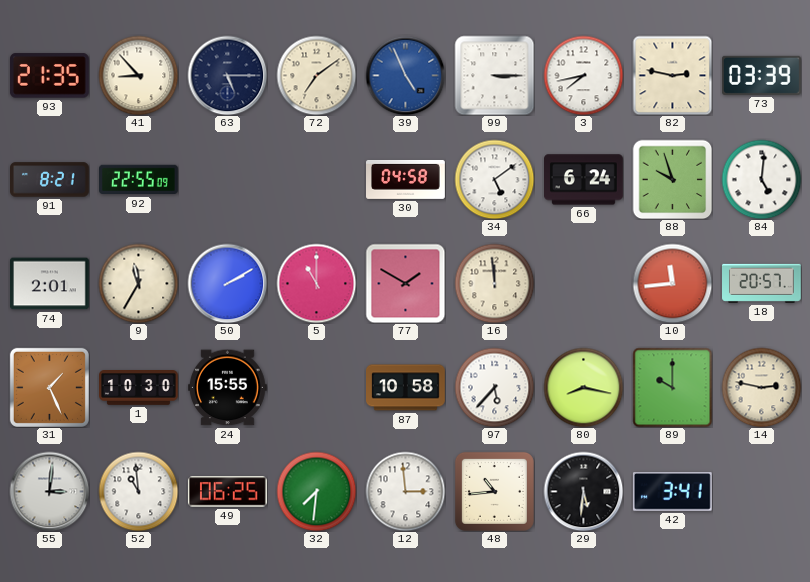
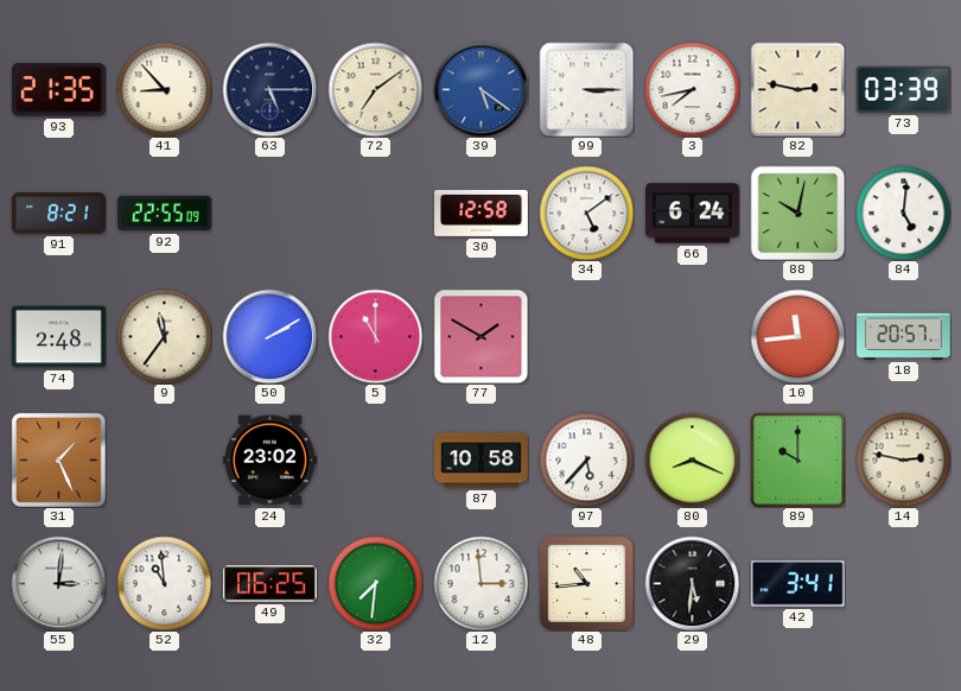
39: 4:56 -> 5:21
30: 04:58 -> 12:58
88: 9:57 -> 10:02
74: 2:01 -> 2:48
9: 11:35 -> 11:36
16: 11:59 -> none
1: 10:30 -> none
24: 15:55 -> 23:02
80: 8:17 -> 8:19
